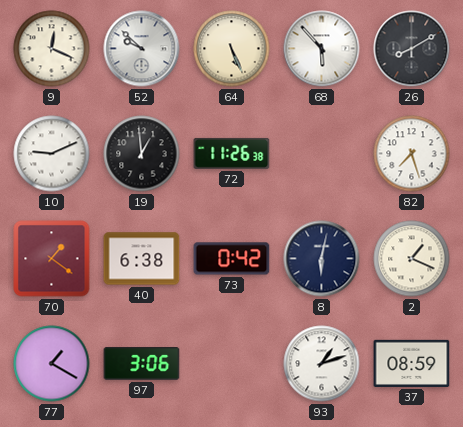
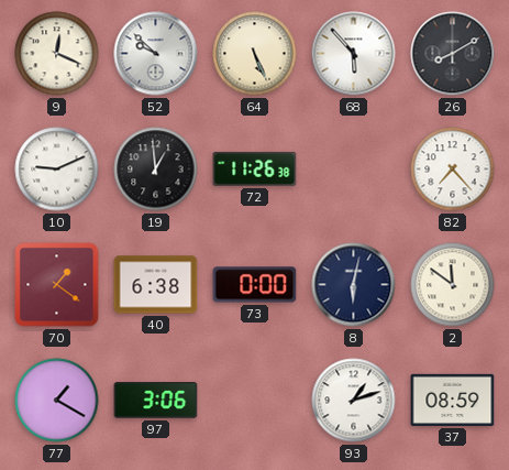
82: 7:27 -> 7:23
73: 0:42 -> 0:00
2: 1:19 -> 11:51
